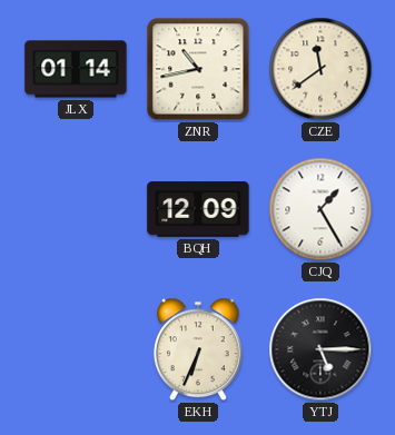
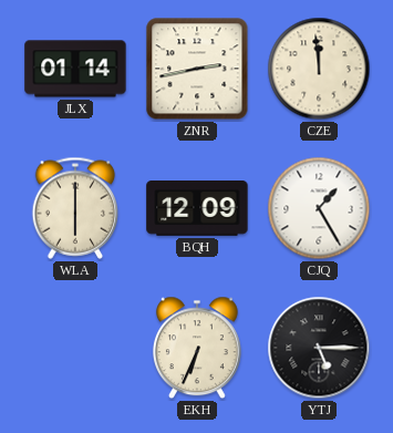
ZNR: 10:43 -> 2:43
CZE: 11:39 -> 11:59
WLA: none -> 6:00
